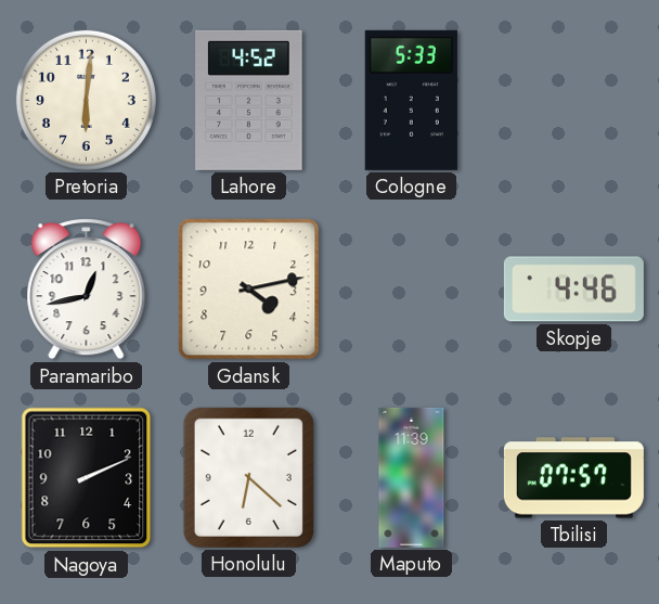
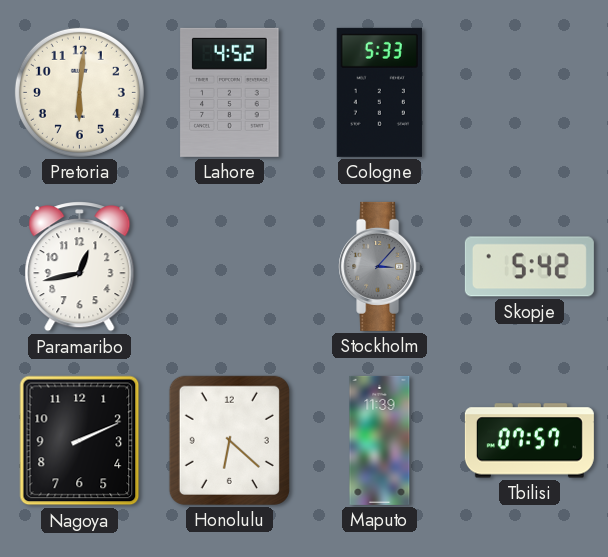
Gdansk: 4:13 -> none
Stockholm: none -> 3:07
Skopje: 4:46 -> 5:42
